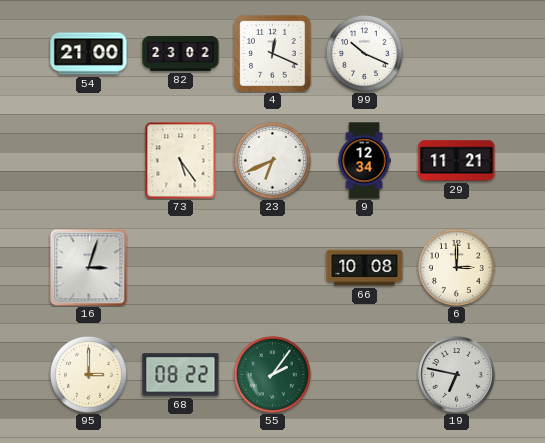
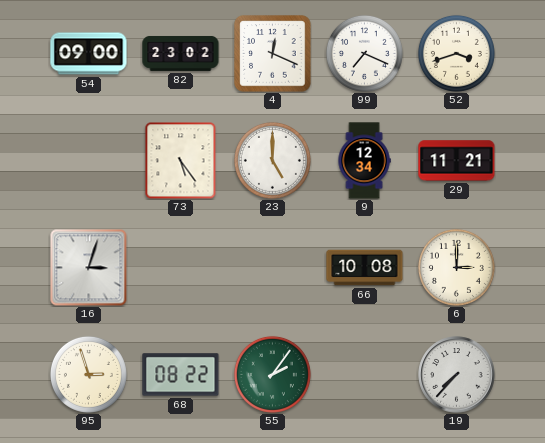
54: 21:00 -> 09:00
99: 10:19 -> 7:19
52: none -> 3:42
23: 6:41 -> 5:00
95: 3:00 -> 2:57
19: 6:47 -> 7:37
